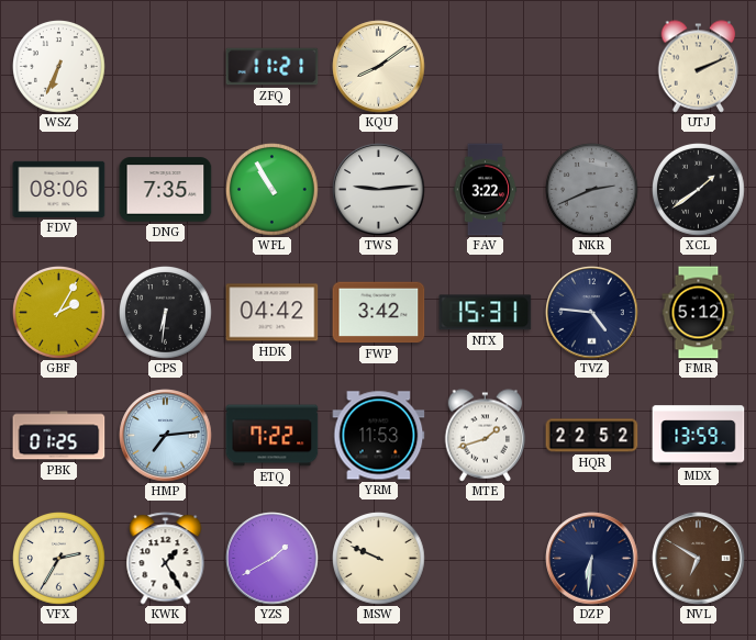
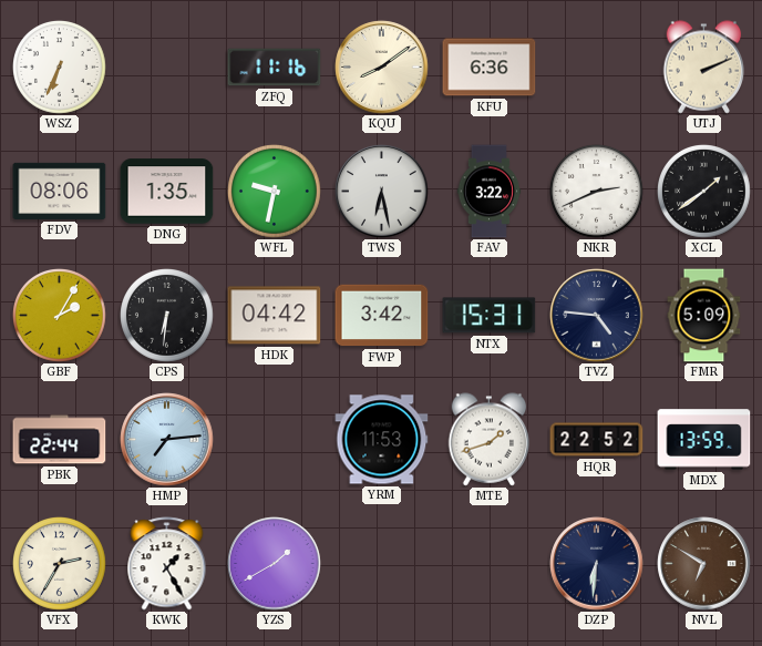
ZFQ: 11:21 -> 11:16
KFU: none -> 6:36
DNG: 7:35 -> 1:35
WFL: 10:55 -> 9:32
TWS: 9:14 -> 6:28
NKR dial: grey -> white
FMR: 5:12 -> 5:09
PBK: 01:25 -> 22:44
ETQ: 7:22 -> none
MSW: 9:49 -> none
